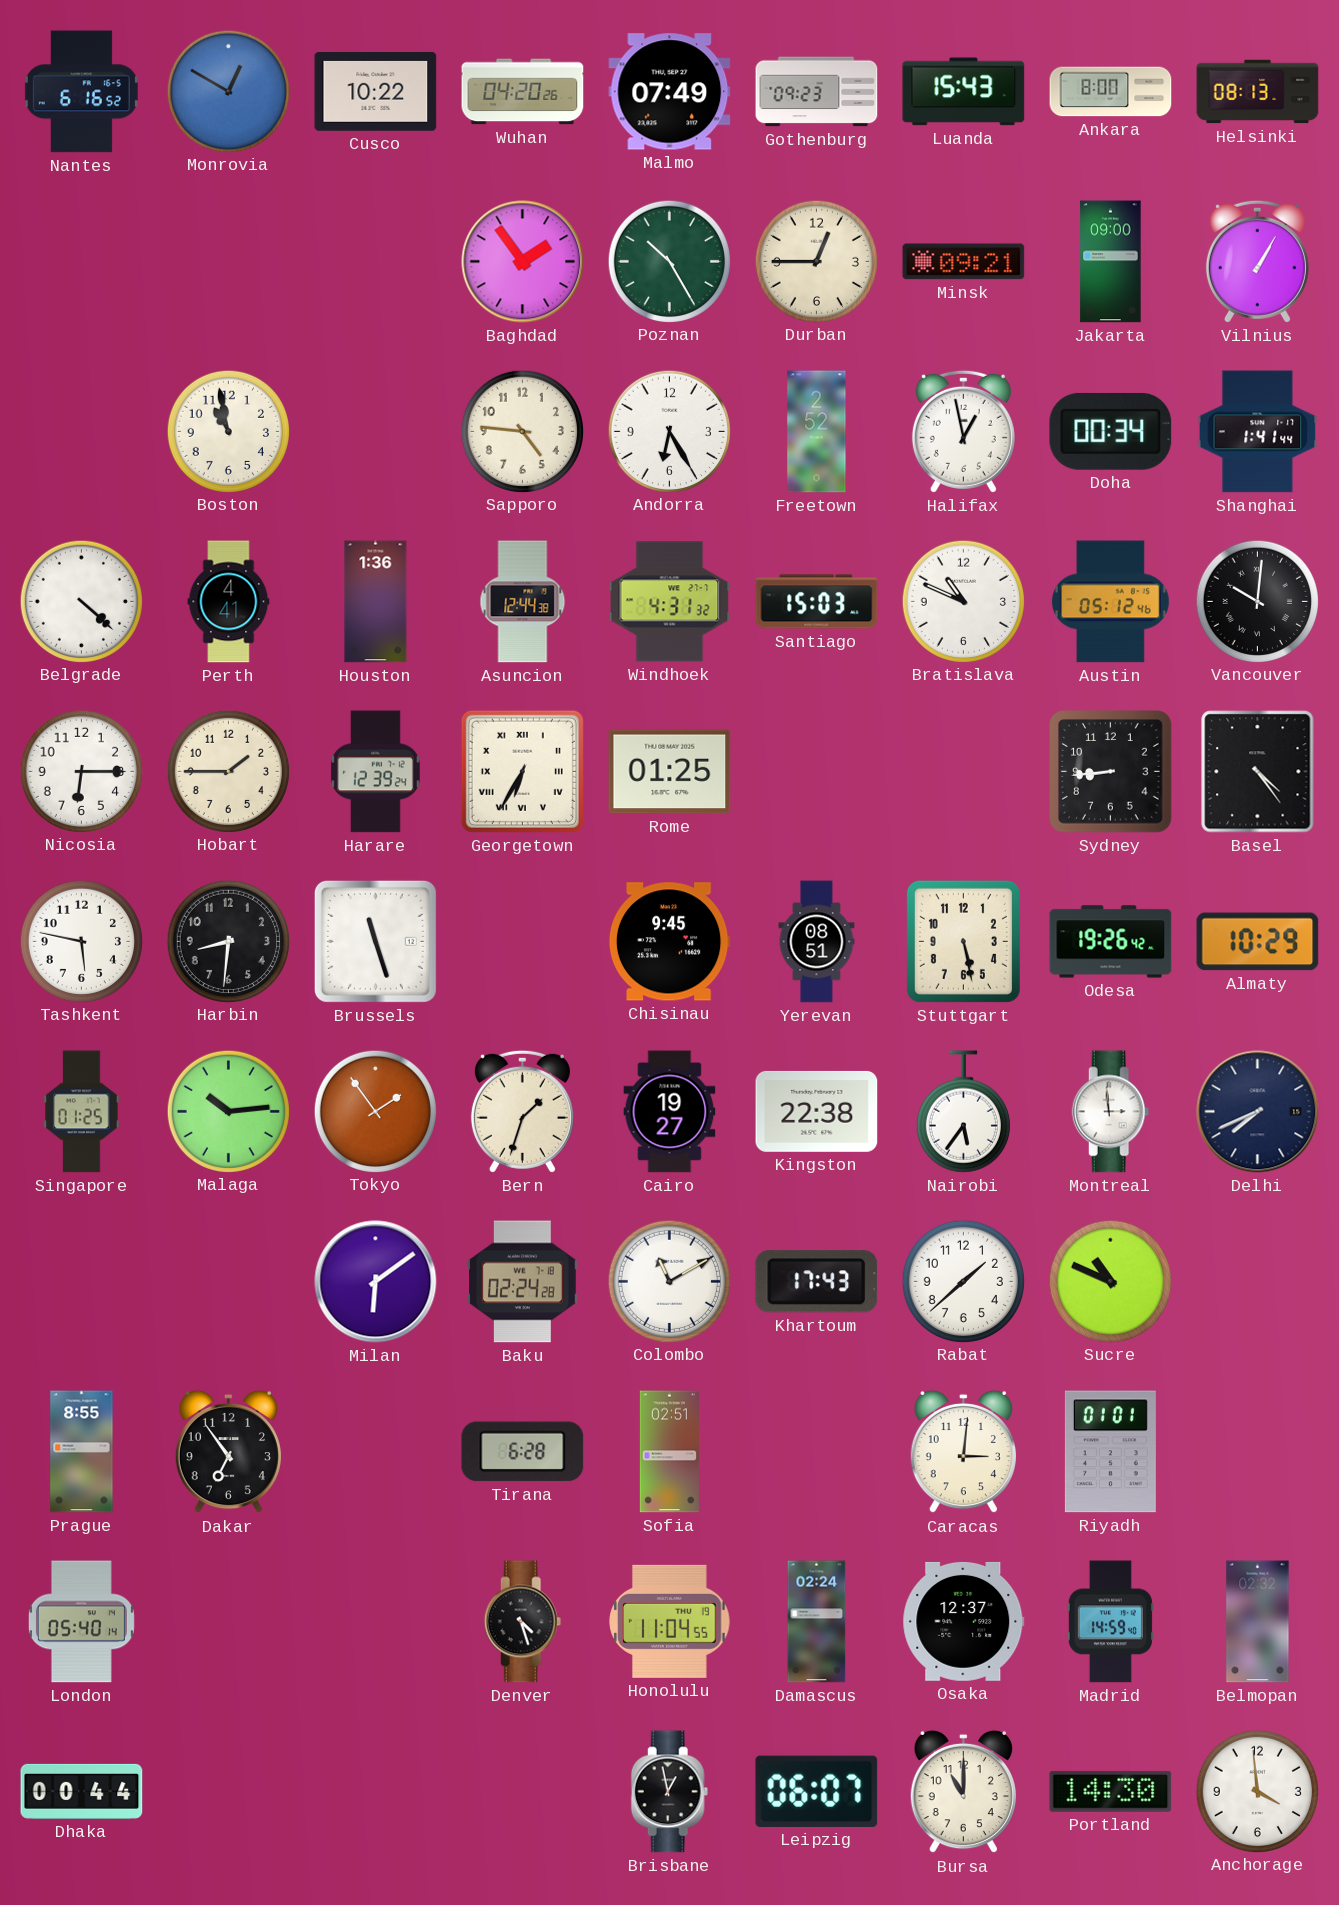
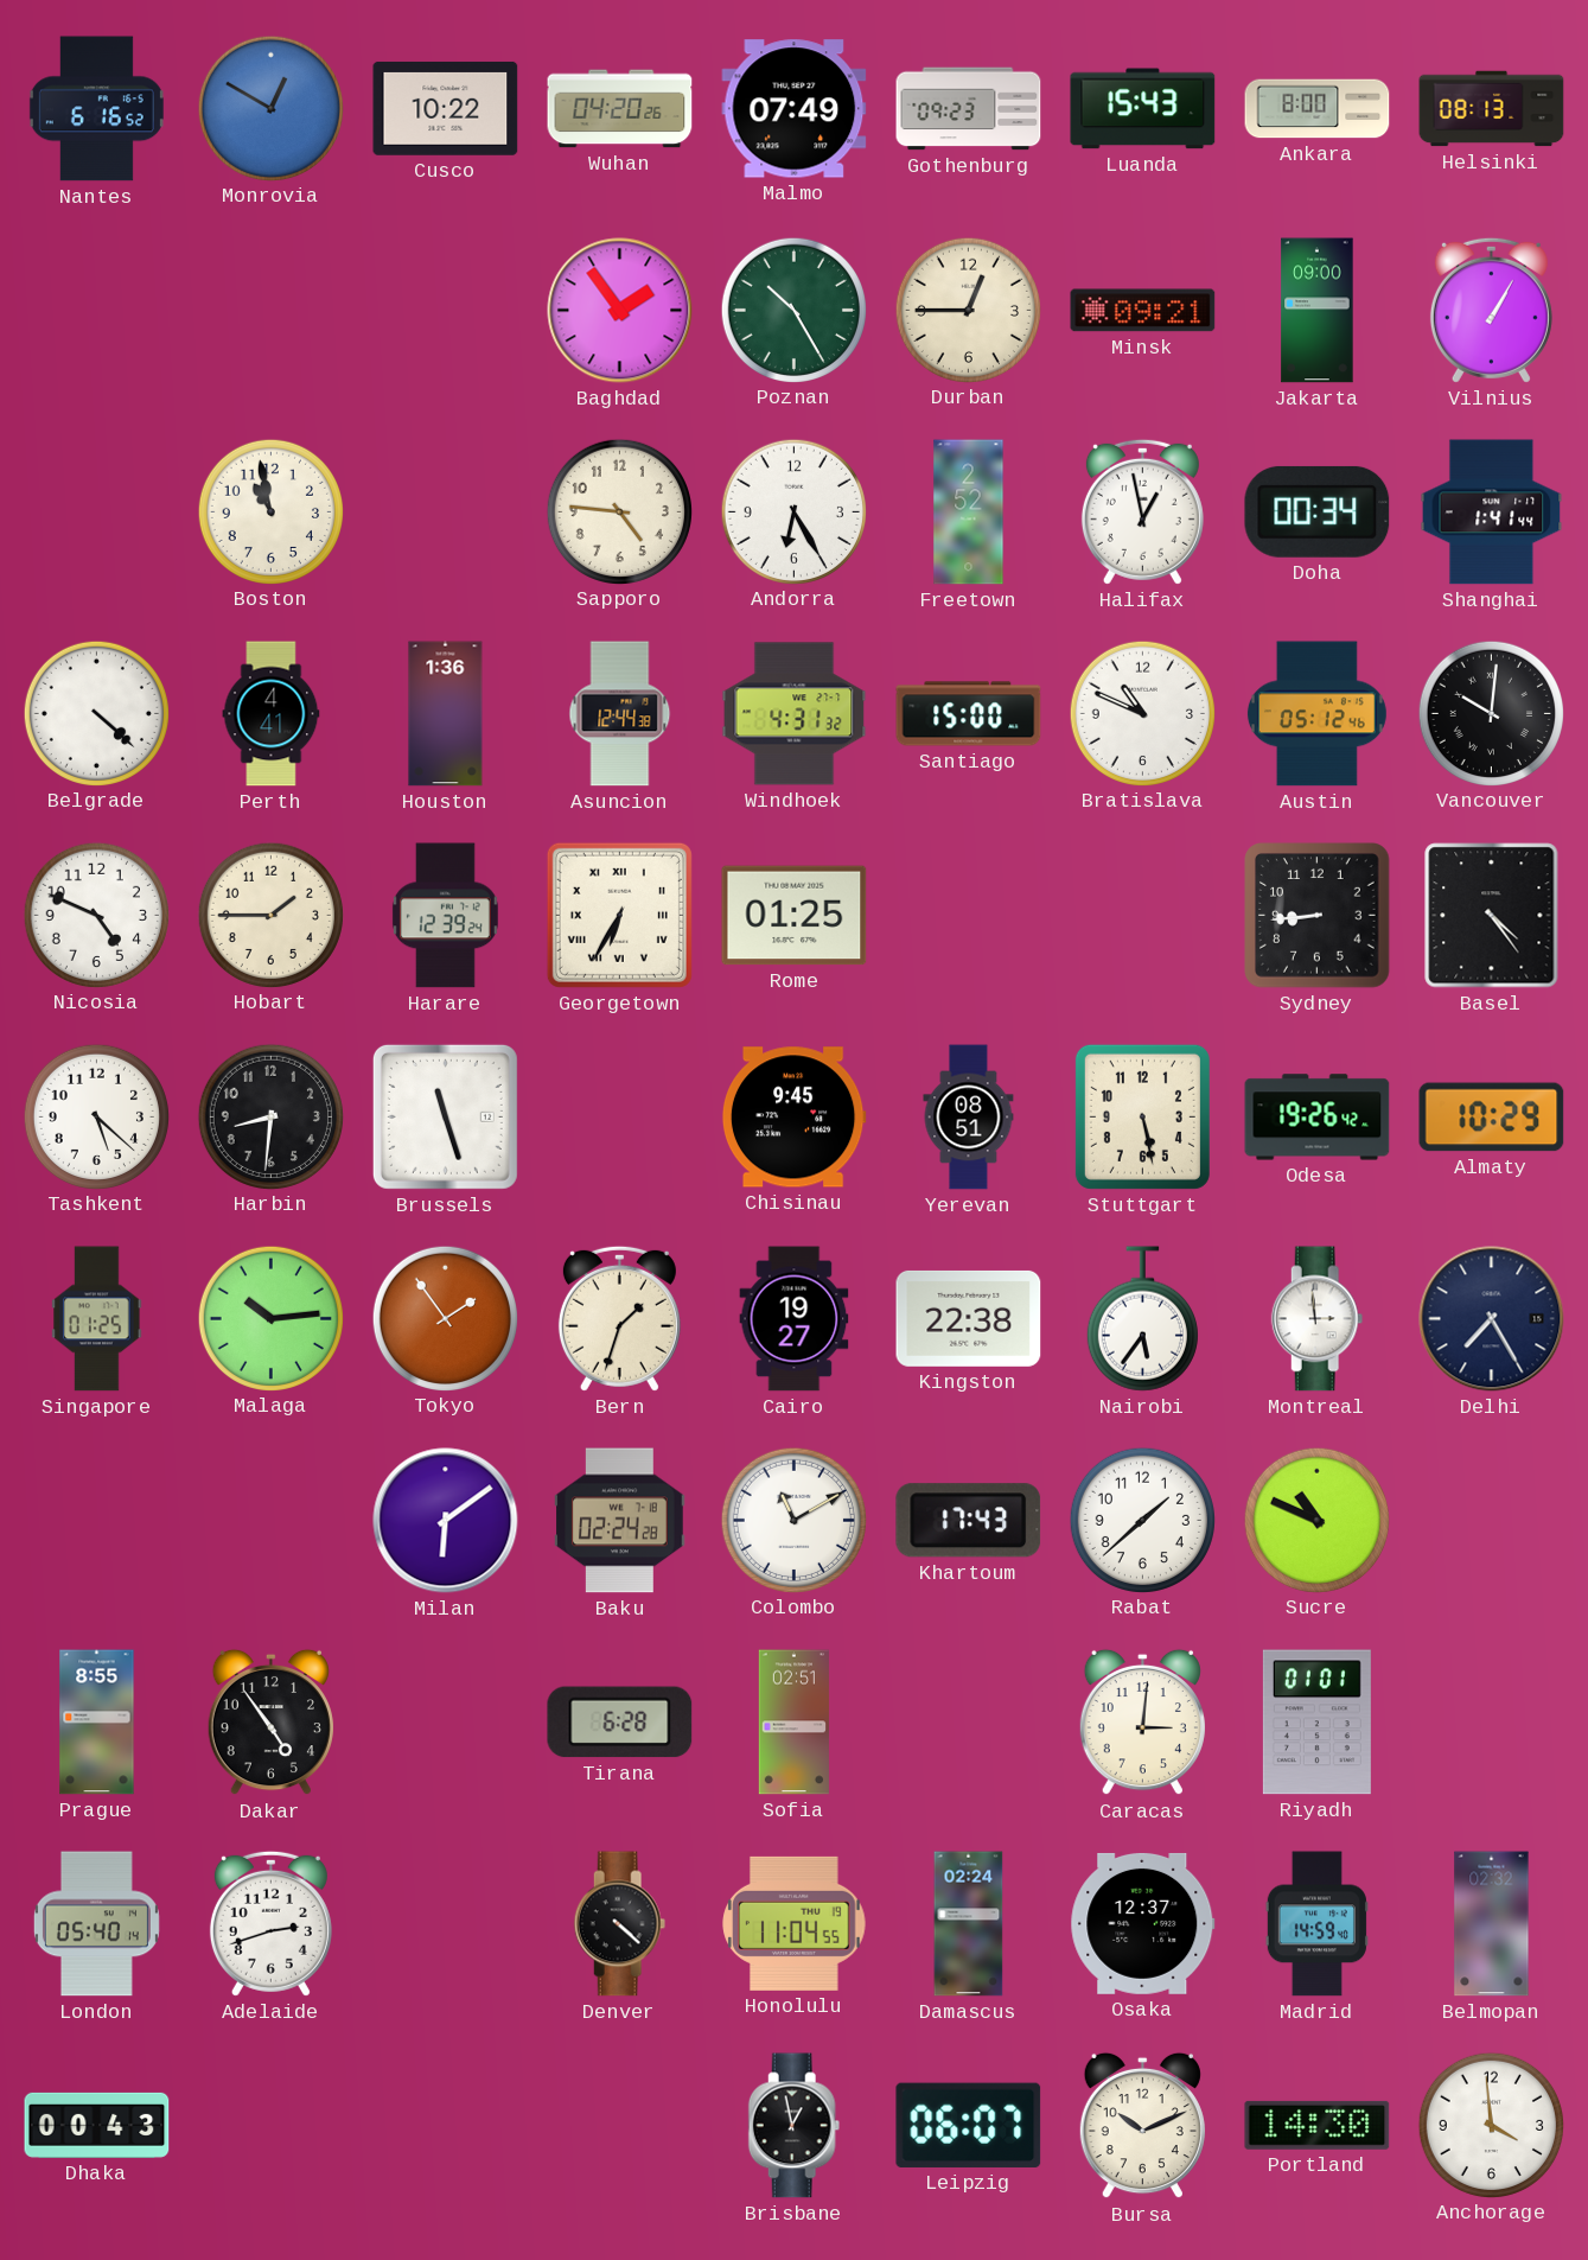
Santiago: 15:03 -> 15:00
Nicosia: 6:15 -> 4:49
Tashkent: 5:47 -> 5:22
Delhi: 7:41 -> 7:25
Dakar: 6:54 -> 4:54
Adelaide: none -> 2:42
Denver: 4:27 -> 4:22
Dhaka: 00:44 -> 00:43
Bursa: 11:00 -> 10:11
